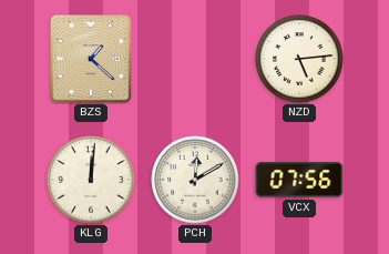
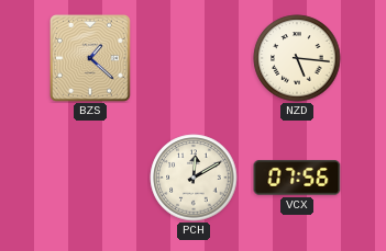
NZD: 5:14 -> 5:16
KLG: 12:01 -> none
